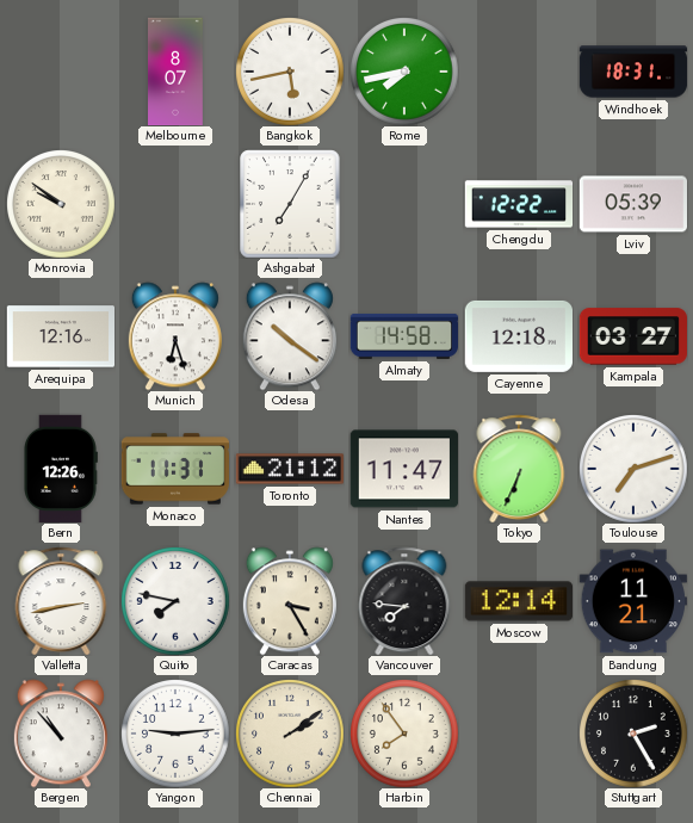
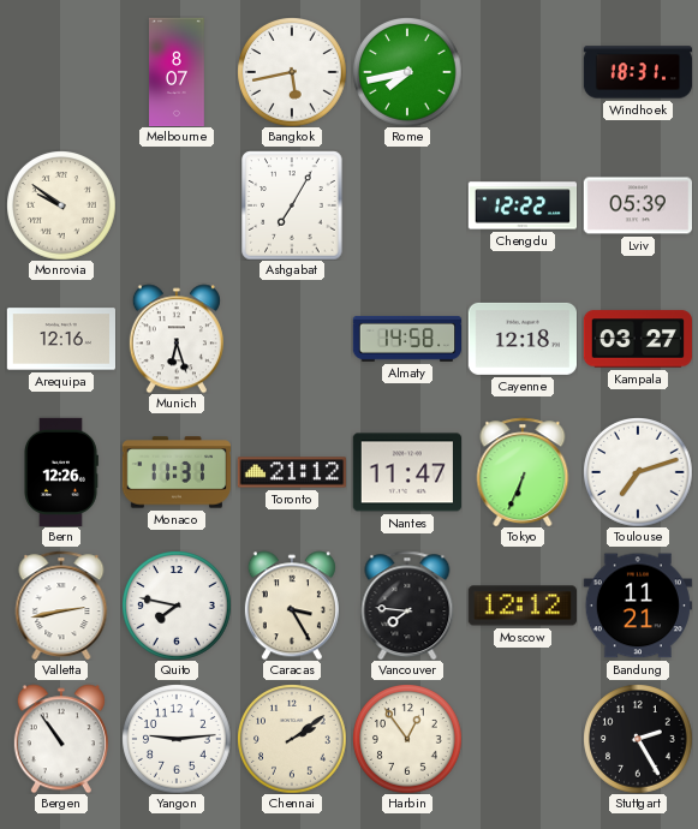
Odesa: 10:21 -> none
Moscow: 12:14 -> 12:12
Bergen: 10:53 -> 10:54
Harbin: 7:54 -> 12:54
